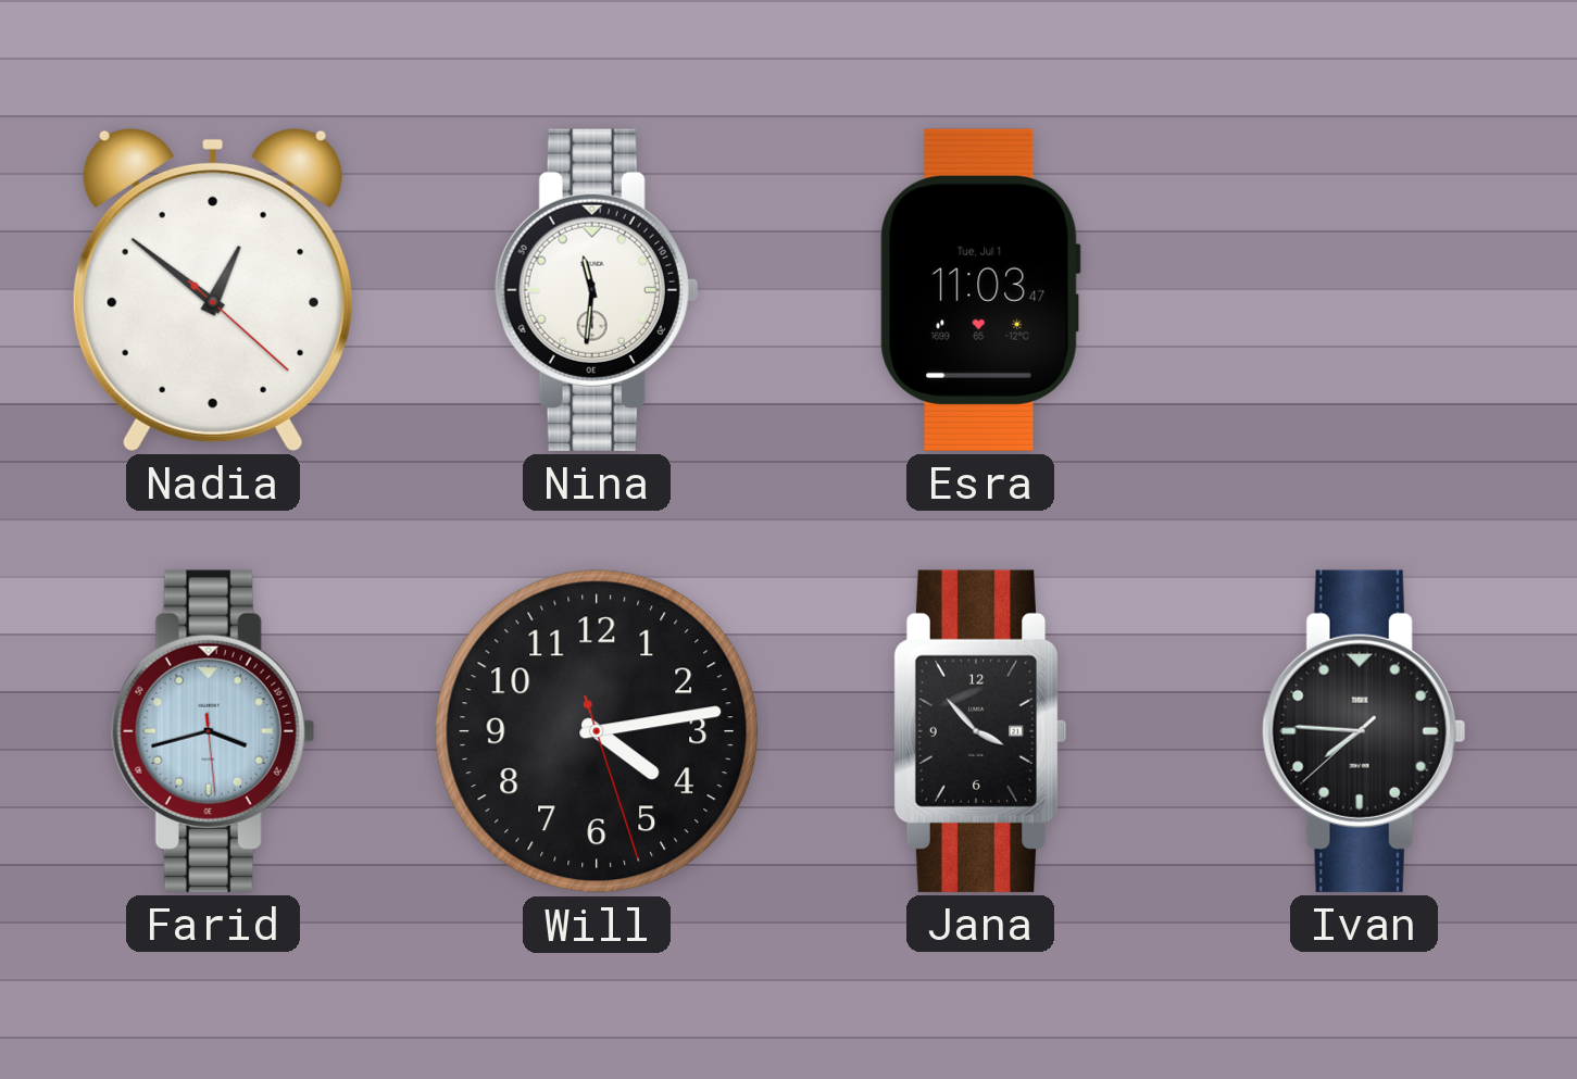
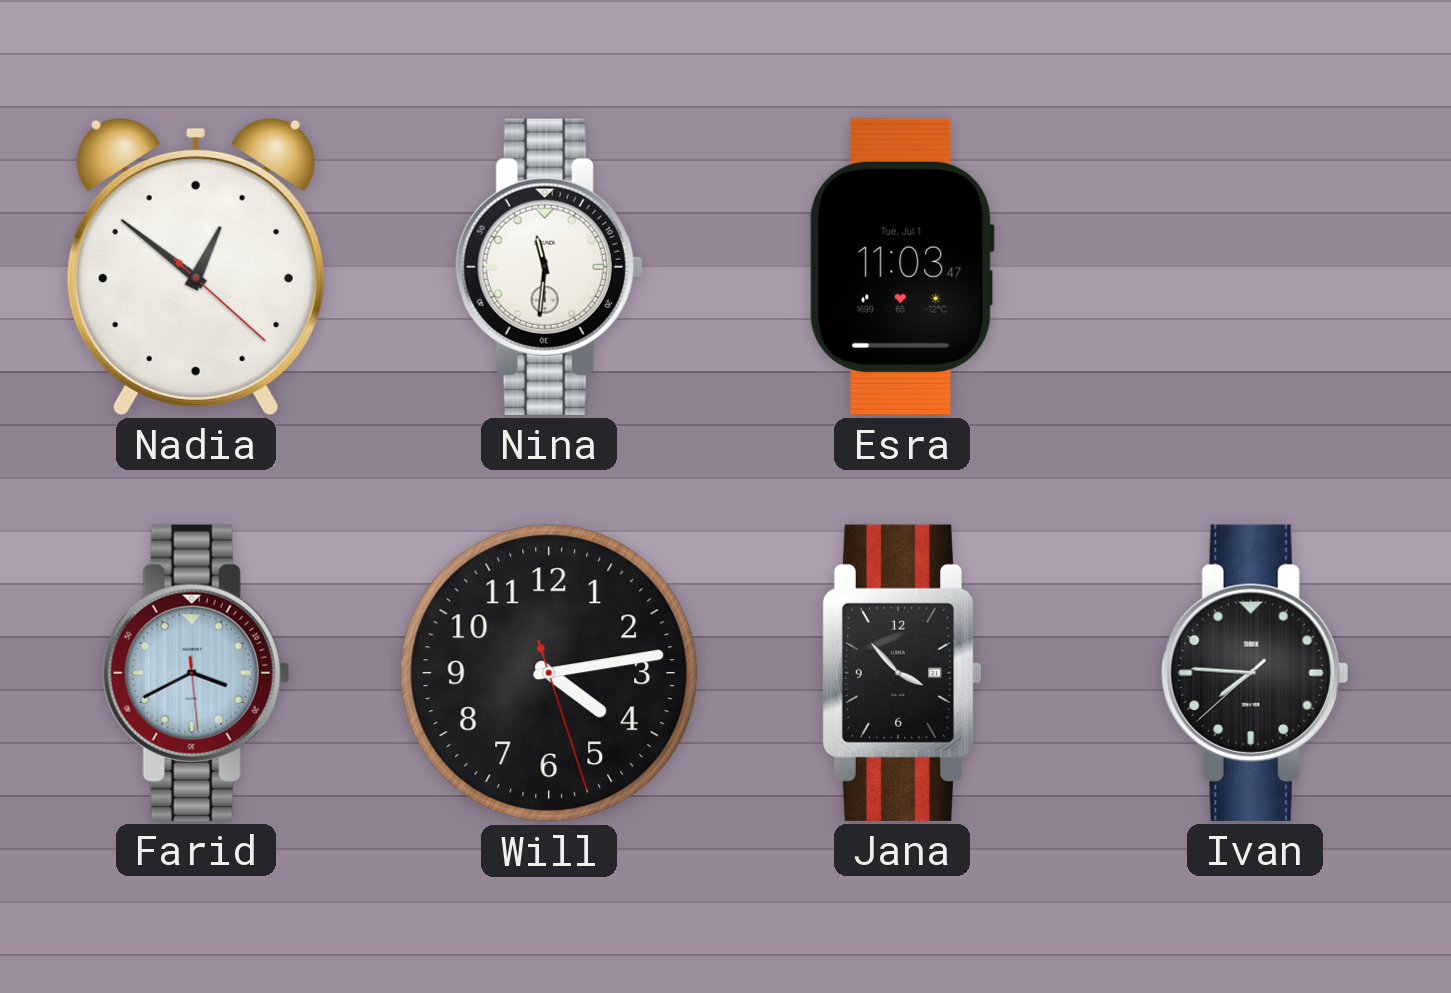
Farid: 3:42 -> 3:40
